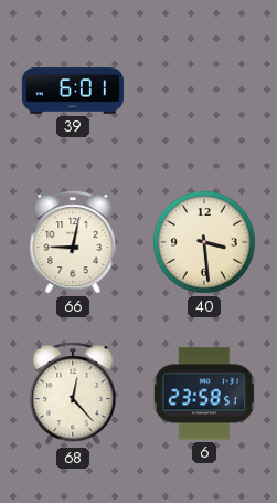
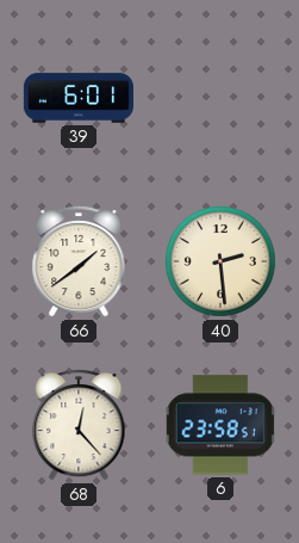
66: 9:02 -> 1:39
40: 3:29 -> 2:29
